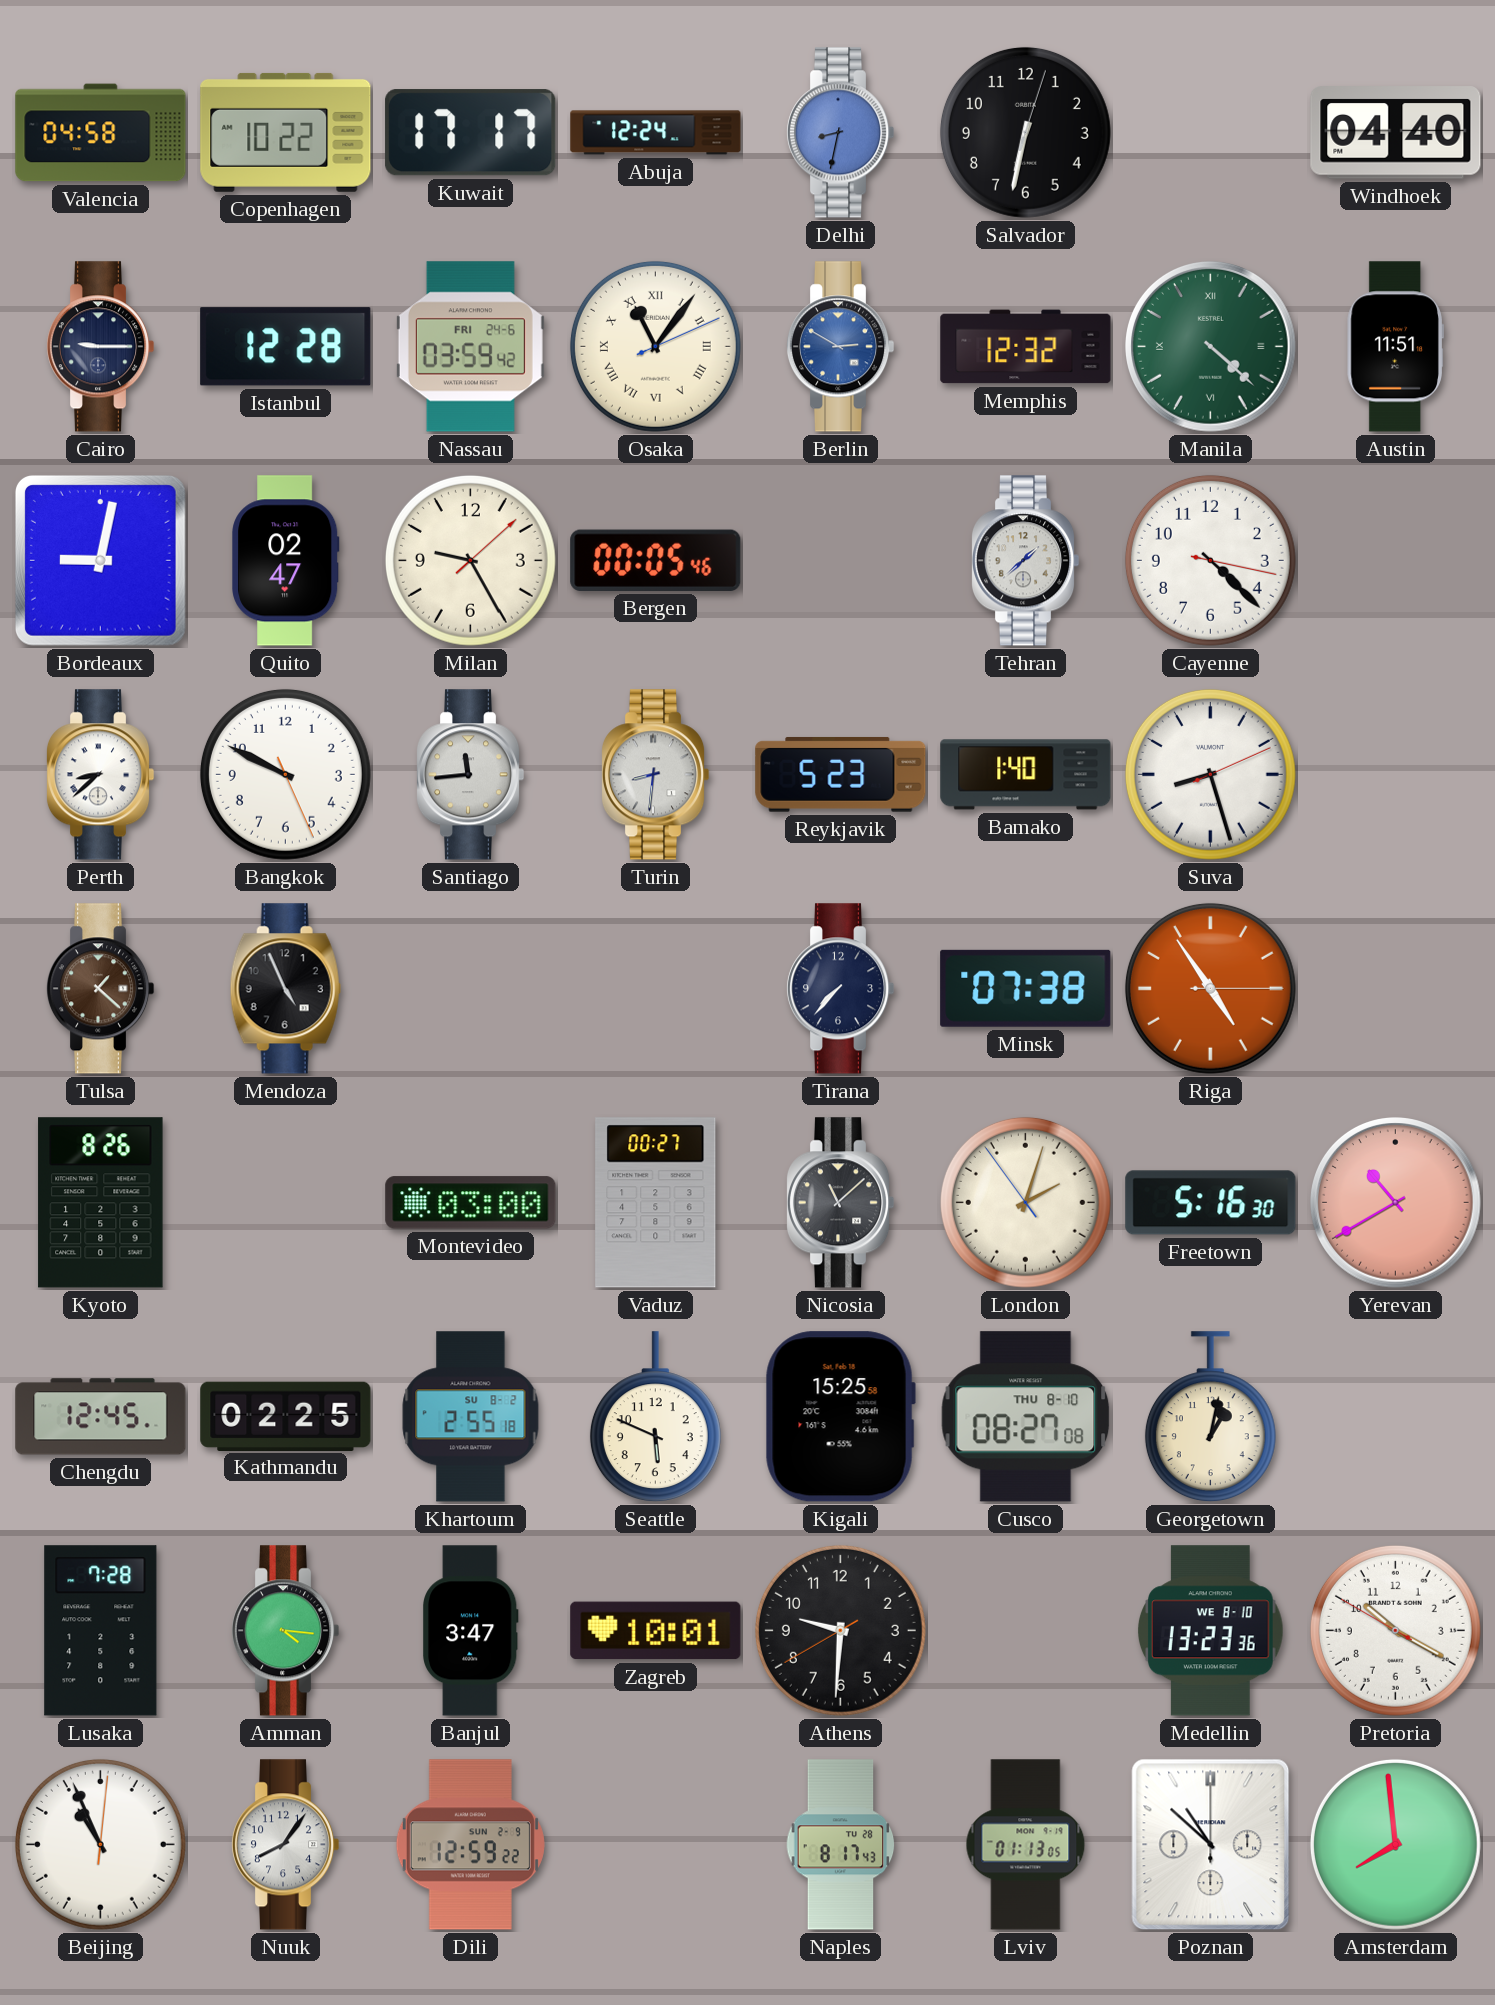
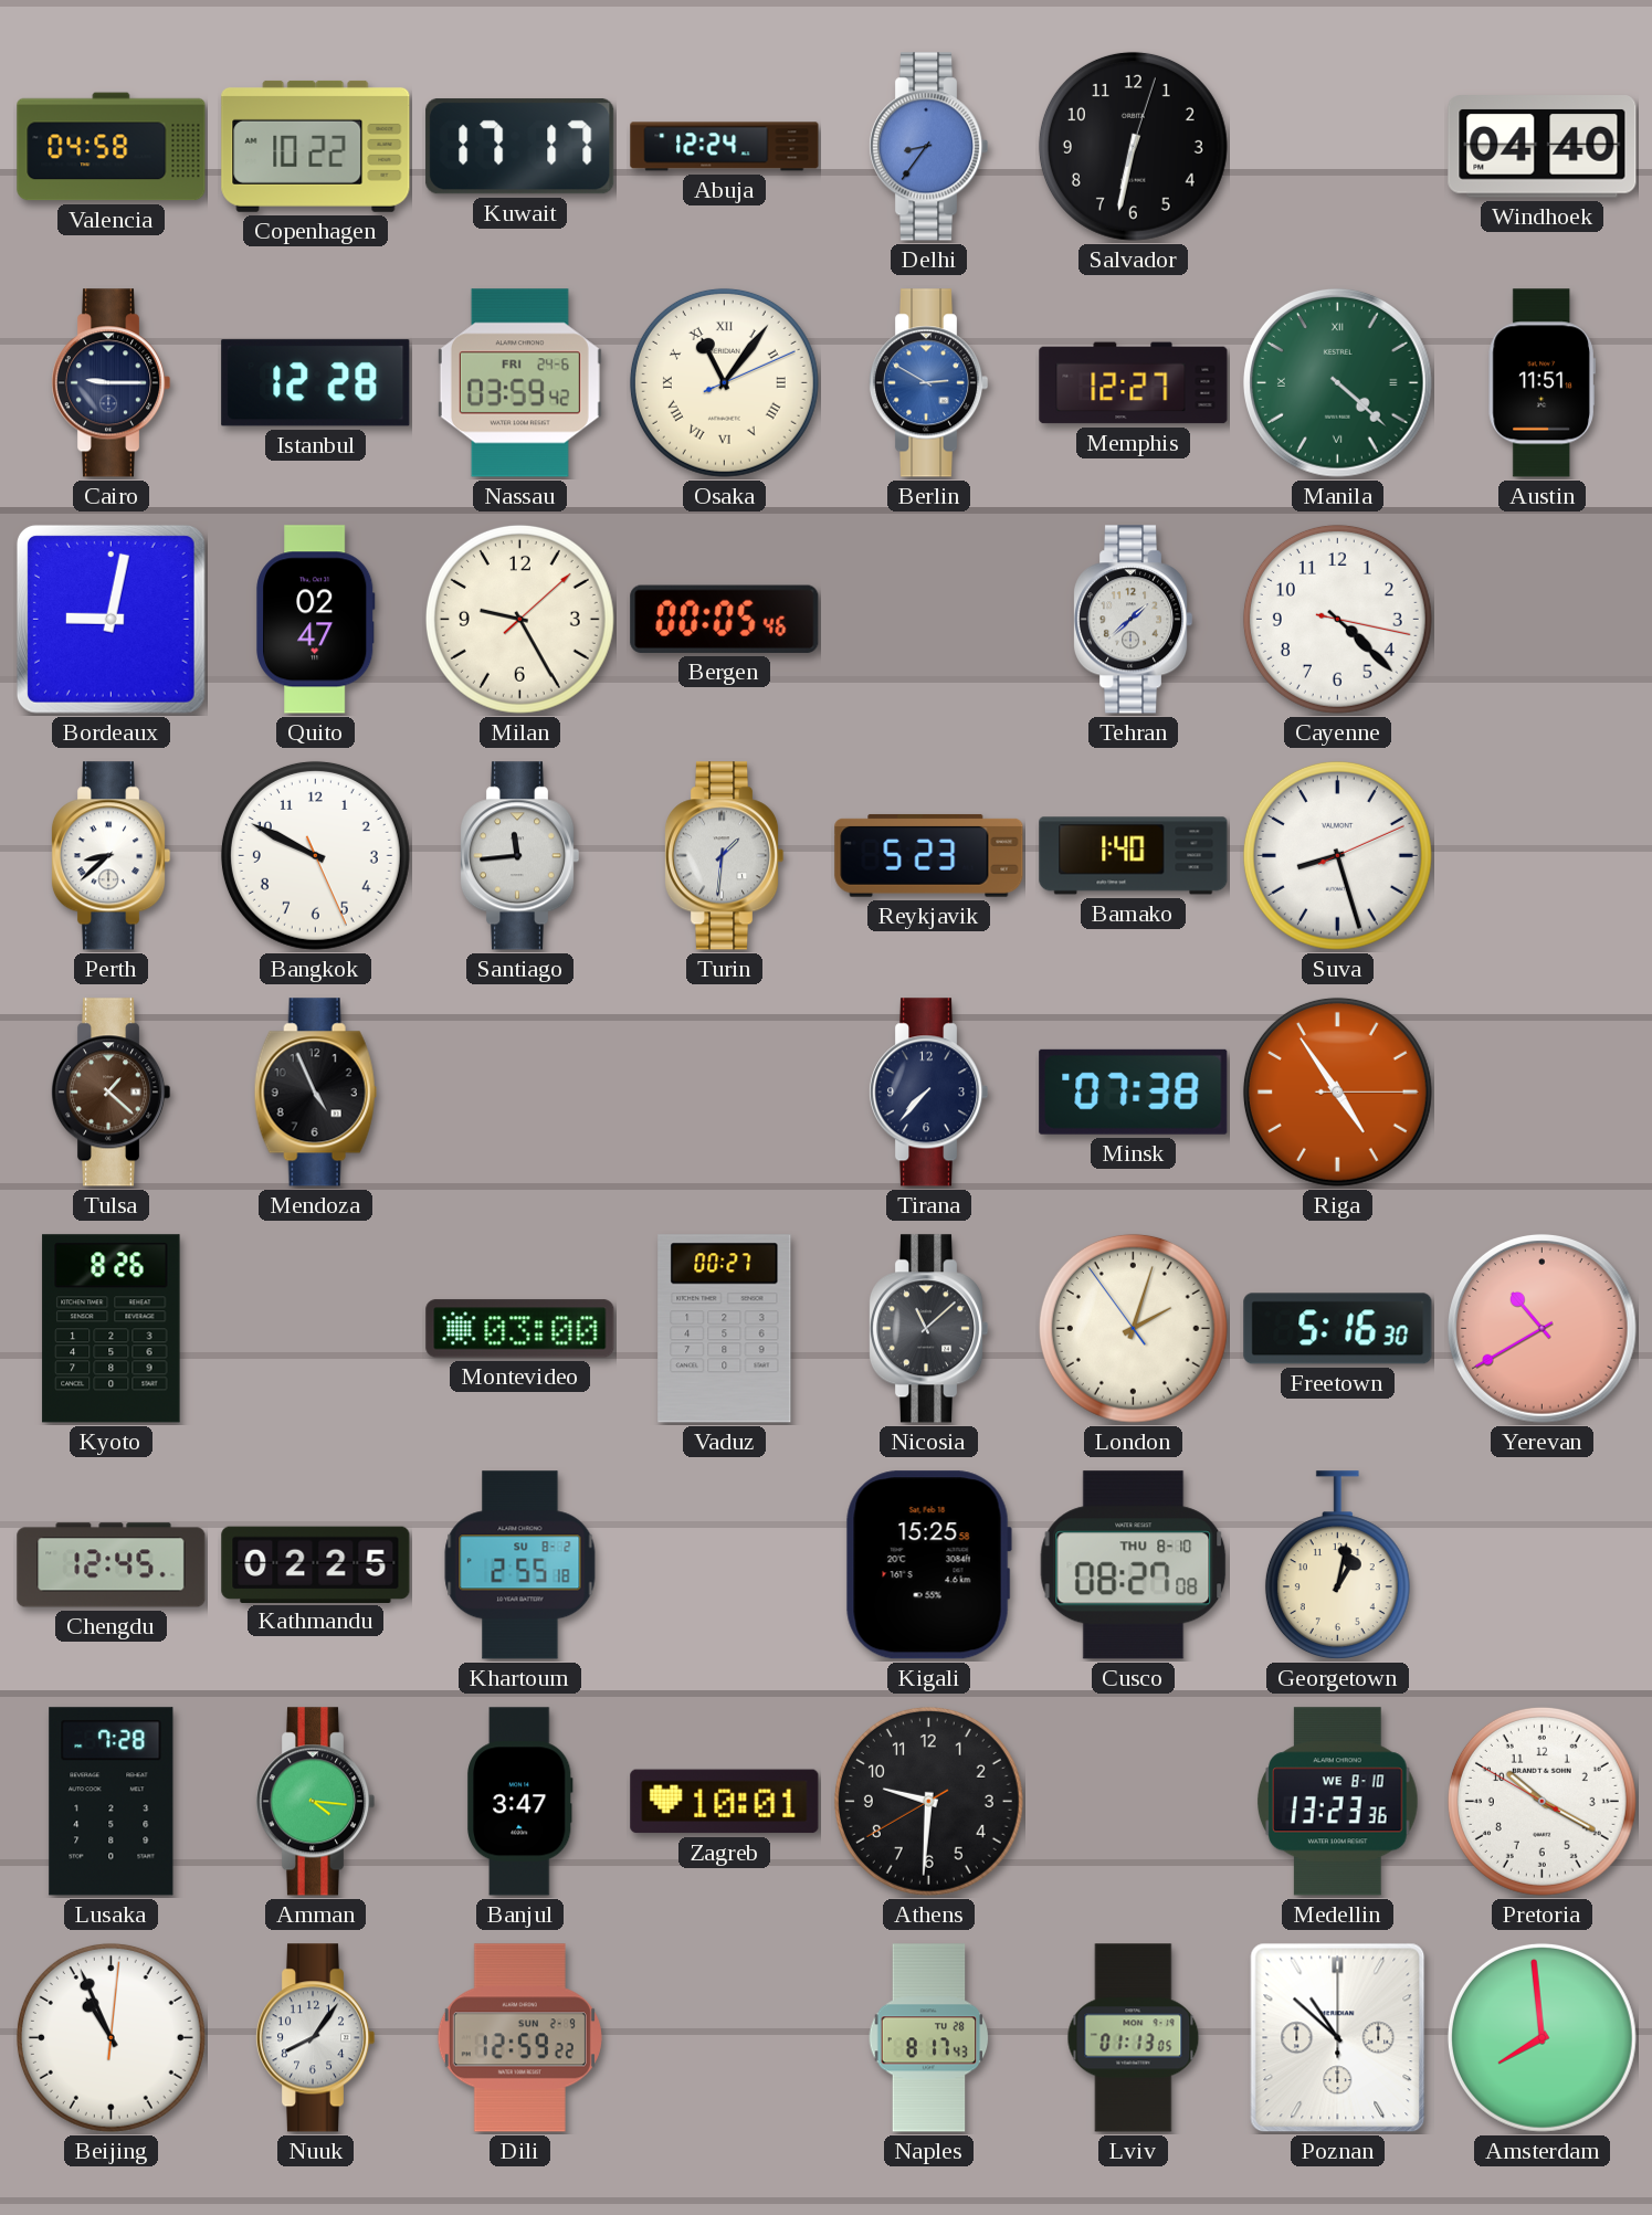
Delhi: 8:32 -> 8:36
Memphis: 12:32 -> 12:27
Turin: 8:31 -> 1:31
Seattle: 5:49 -> none
